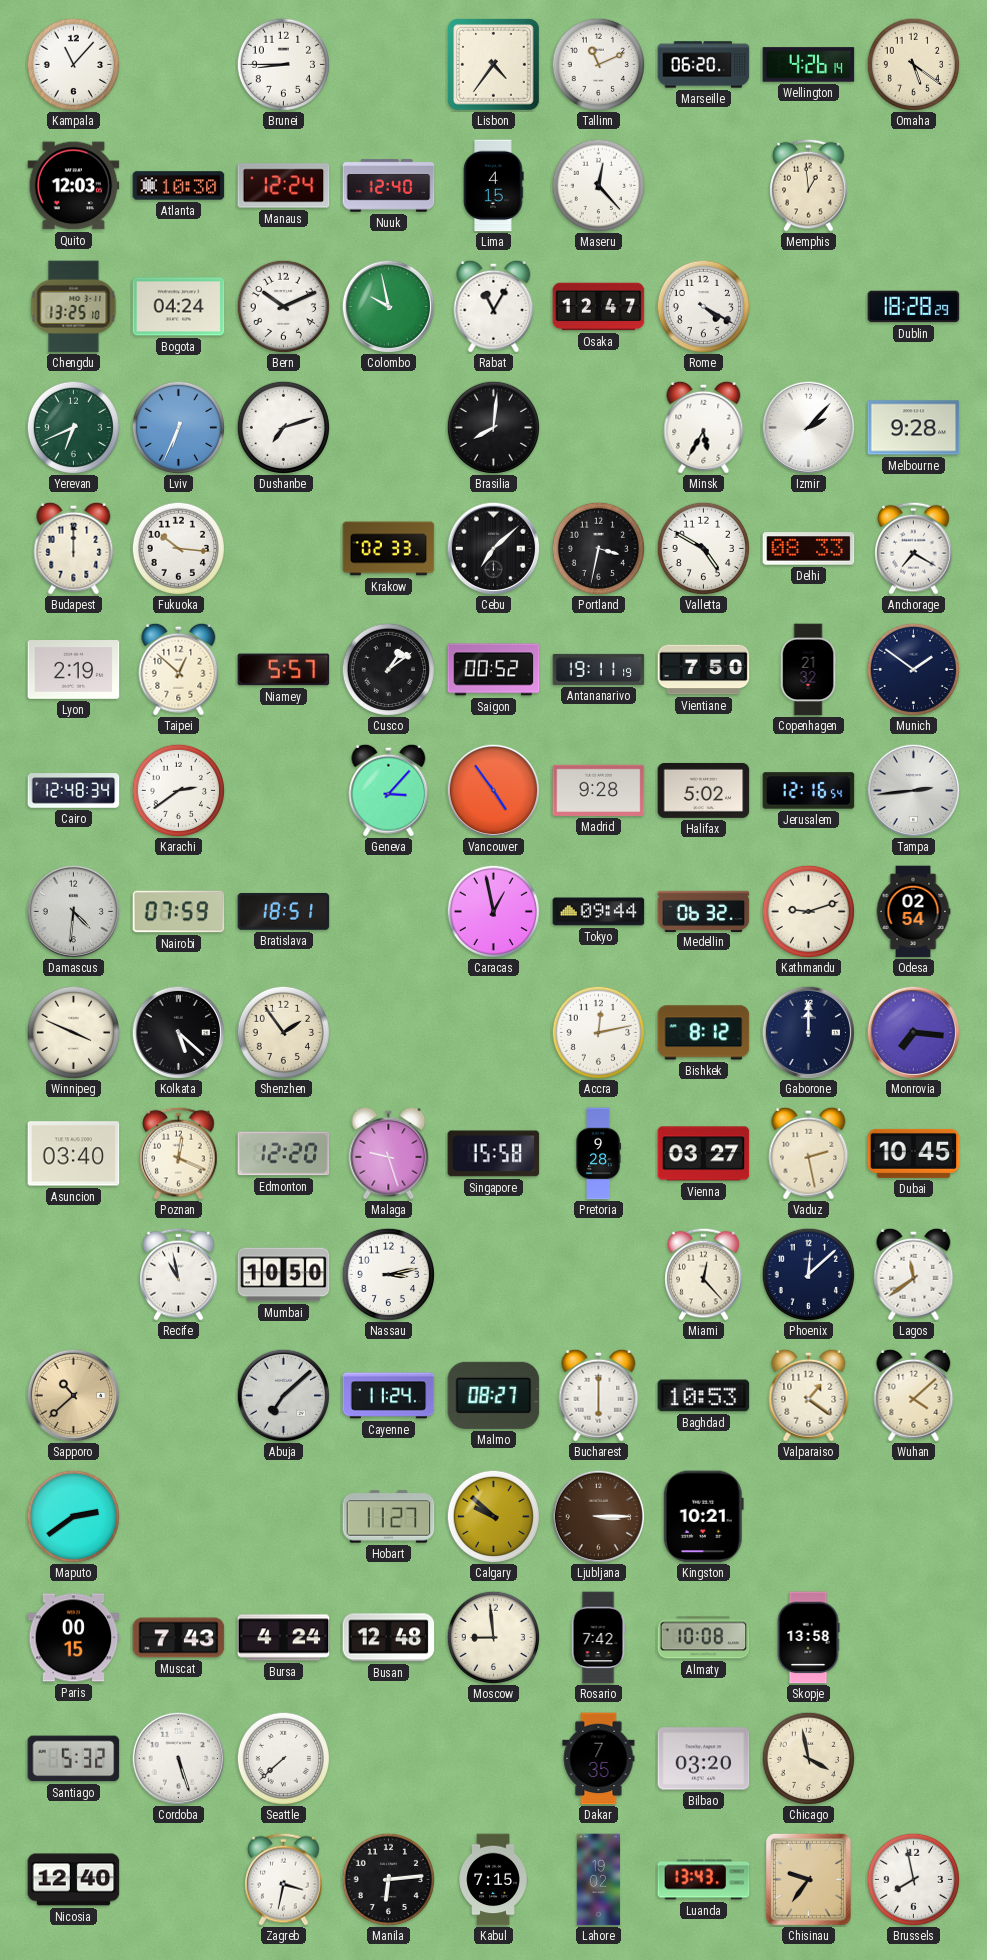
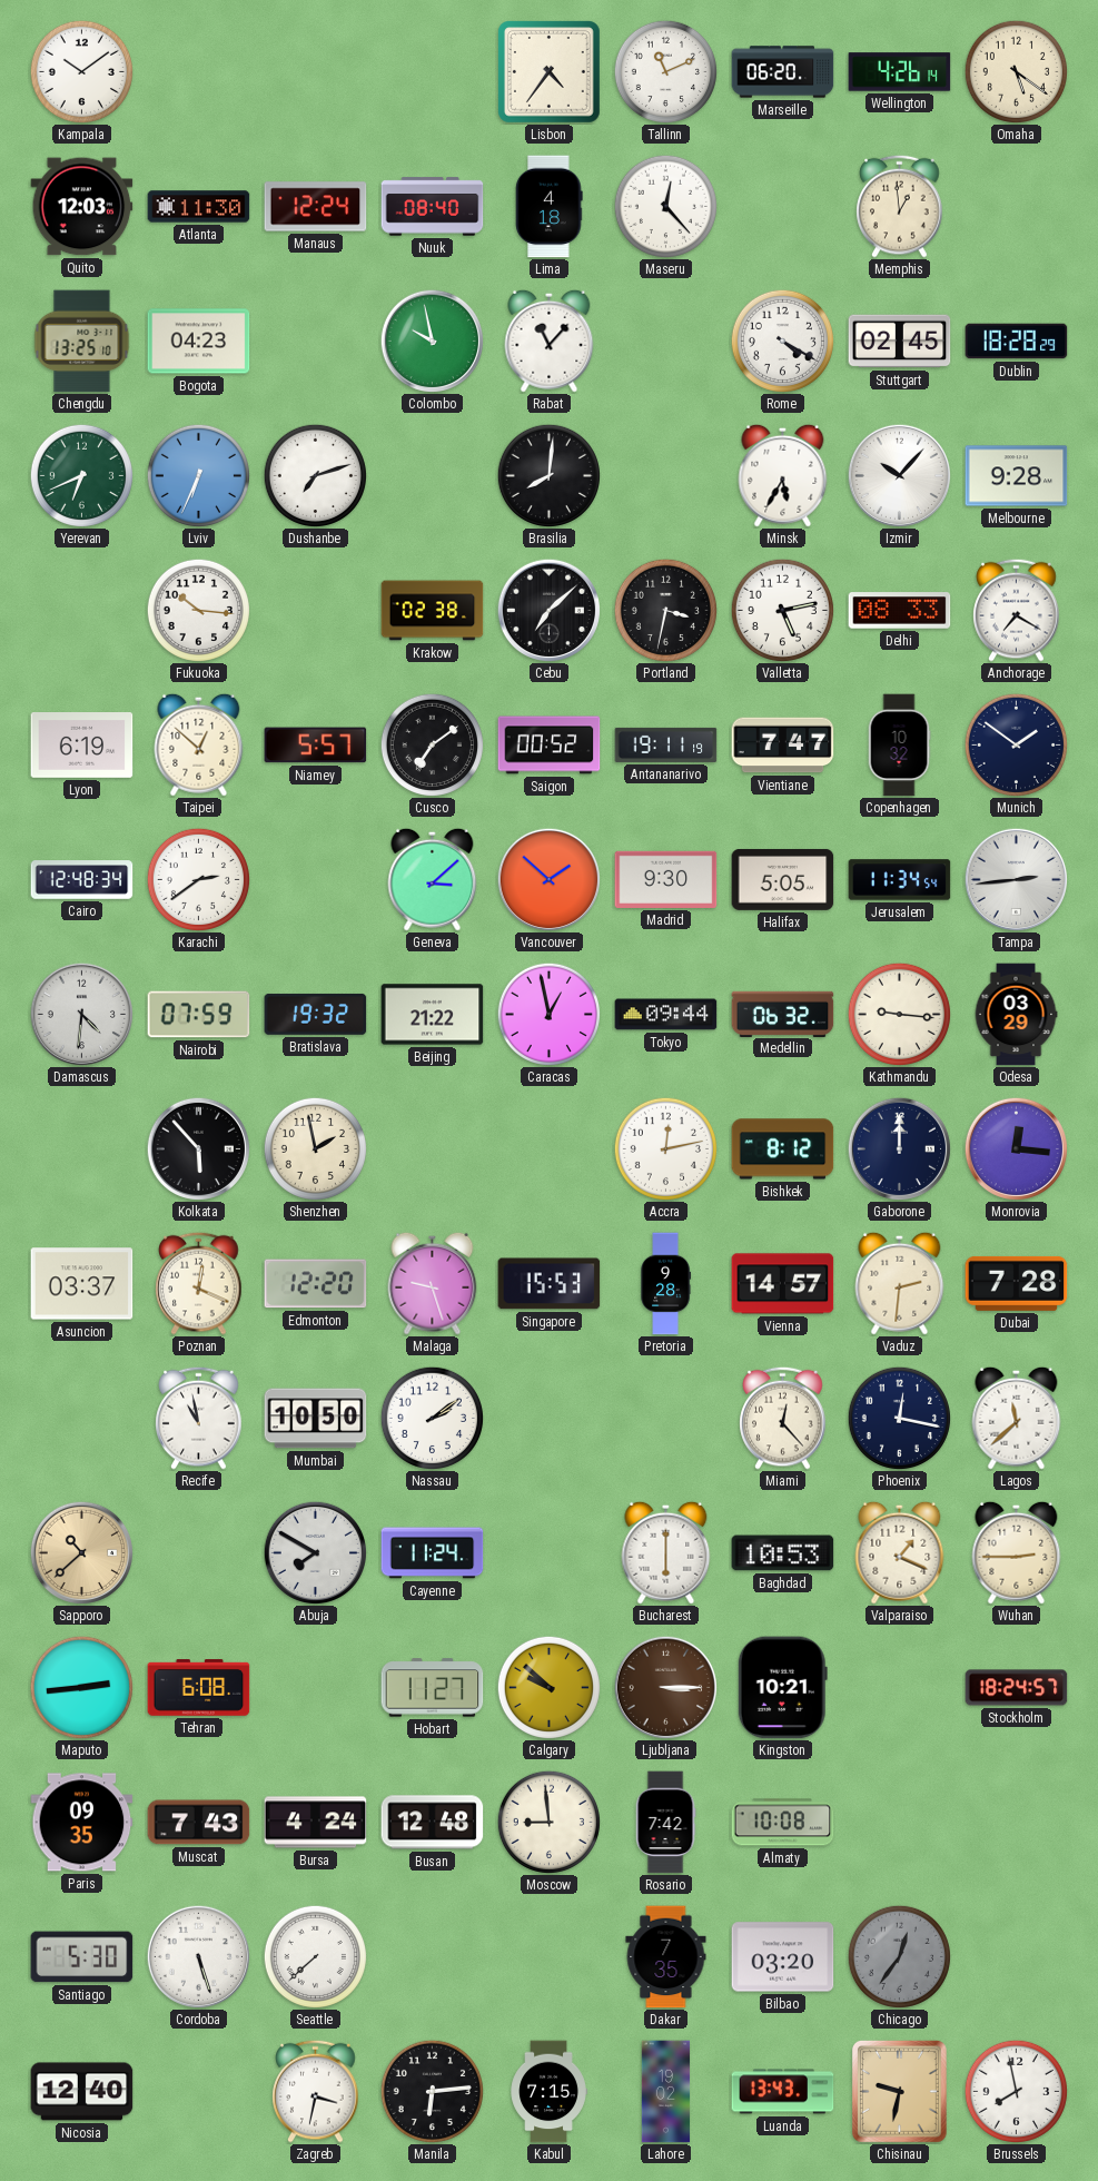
Kampala: 11:07 -> 10:09
Brunei: 8:45 -> none
Atlanta: 10:30 -> 11:30
Nuuk: 12:40 -> 08:40
Lima: 4:15 -> 4:18
Bogota: 04:24 -> 04:23
Bern: 10:11 -> none
Rabat: 11:05 -> 11:07
Osaka: 12:47 -> none
Stuttgart: none -> 02:45
Izmir: 2:07 -> 10:07
Budapest: 12:00 -> none
Krakow: 02:33 -> 02:38
Valletta: 4:50 -> 5:13
Lyon: 2:19 -> 6:19
Cusco: 1:09 -> 7:09
Vientiane: 7:50 -> 7:47
Copenhagen: 21:32 -> 10:32
Geneva: 3:07 -> 3:08
Vancouver: 4:54 -> 1:52
Madrid: 9:28 -> 9:30
Halifax: 5:02 -> 5:05
Jerusalem: 12:16 -> 11:34
Bratislava: 18:51 -> 19:32
Beijing: none -> 21:22
Kathmandu: 9:12 -> 9:16
Odesa: 02:54 -> 03:29
Winnipeg: 3:49 -> none
Kolkata: 5:22 -> 5:53
Shenzhen: 1:54 -> 1:58
Monrovia: 7:16 -> 12:16
Asuncion: 03:40 -> 03:37
Singapore: 15:58 -> 15:53
Vienna: 03:27 -> 14:57
Vaduz: 2:28 -> 2:31
Dubai: 10:45 -> 7:28
Nassau: 3:13 -> 2:09
Phoenix: 12:08 -> 12:17
Lagos: 11:39 -> 11:38
Abuja: 7:08 -> 7:50
Malmo: 08:27 -> none
Valparaiso: 1:21 -> 1:19
Wuhan: 4:08 -> 2:45
Maputo: 2:39 -> 2:44
Tehran: none -> 6:08
Stockholm: none -> 18:24
Paris: 00:15 -> 09:35
Skopje: 13:58 -> none
Santiago: 5:32 -> 5:30
Chicago: 3:58 -> 12:36
Chicago dial: cream -> grey
Chisinau: 9:36 -> 9:32
